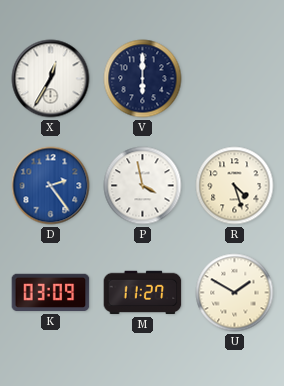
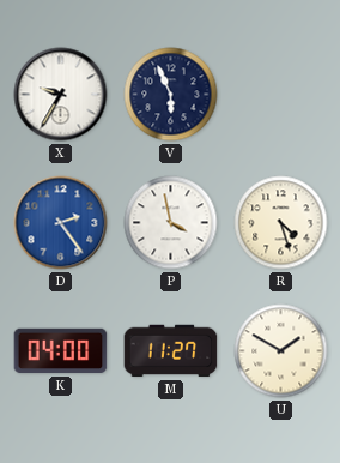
X: 12:35 -> 9:35
V: 6:00 -> 5:56
K: 03:09 -> 04:00
